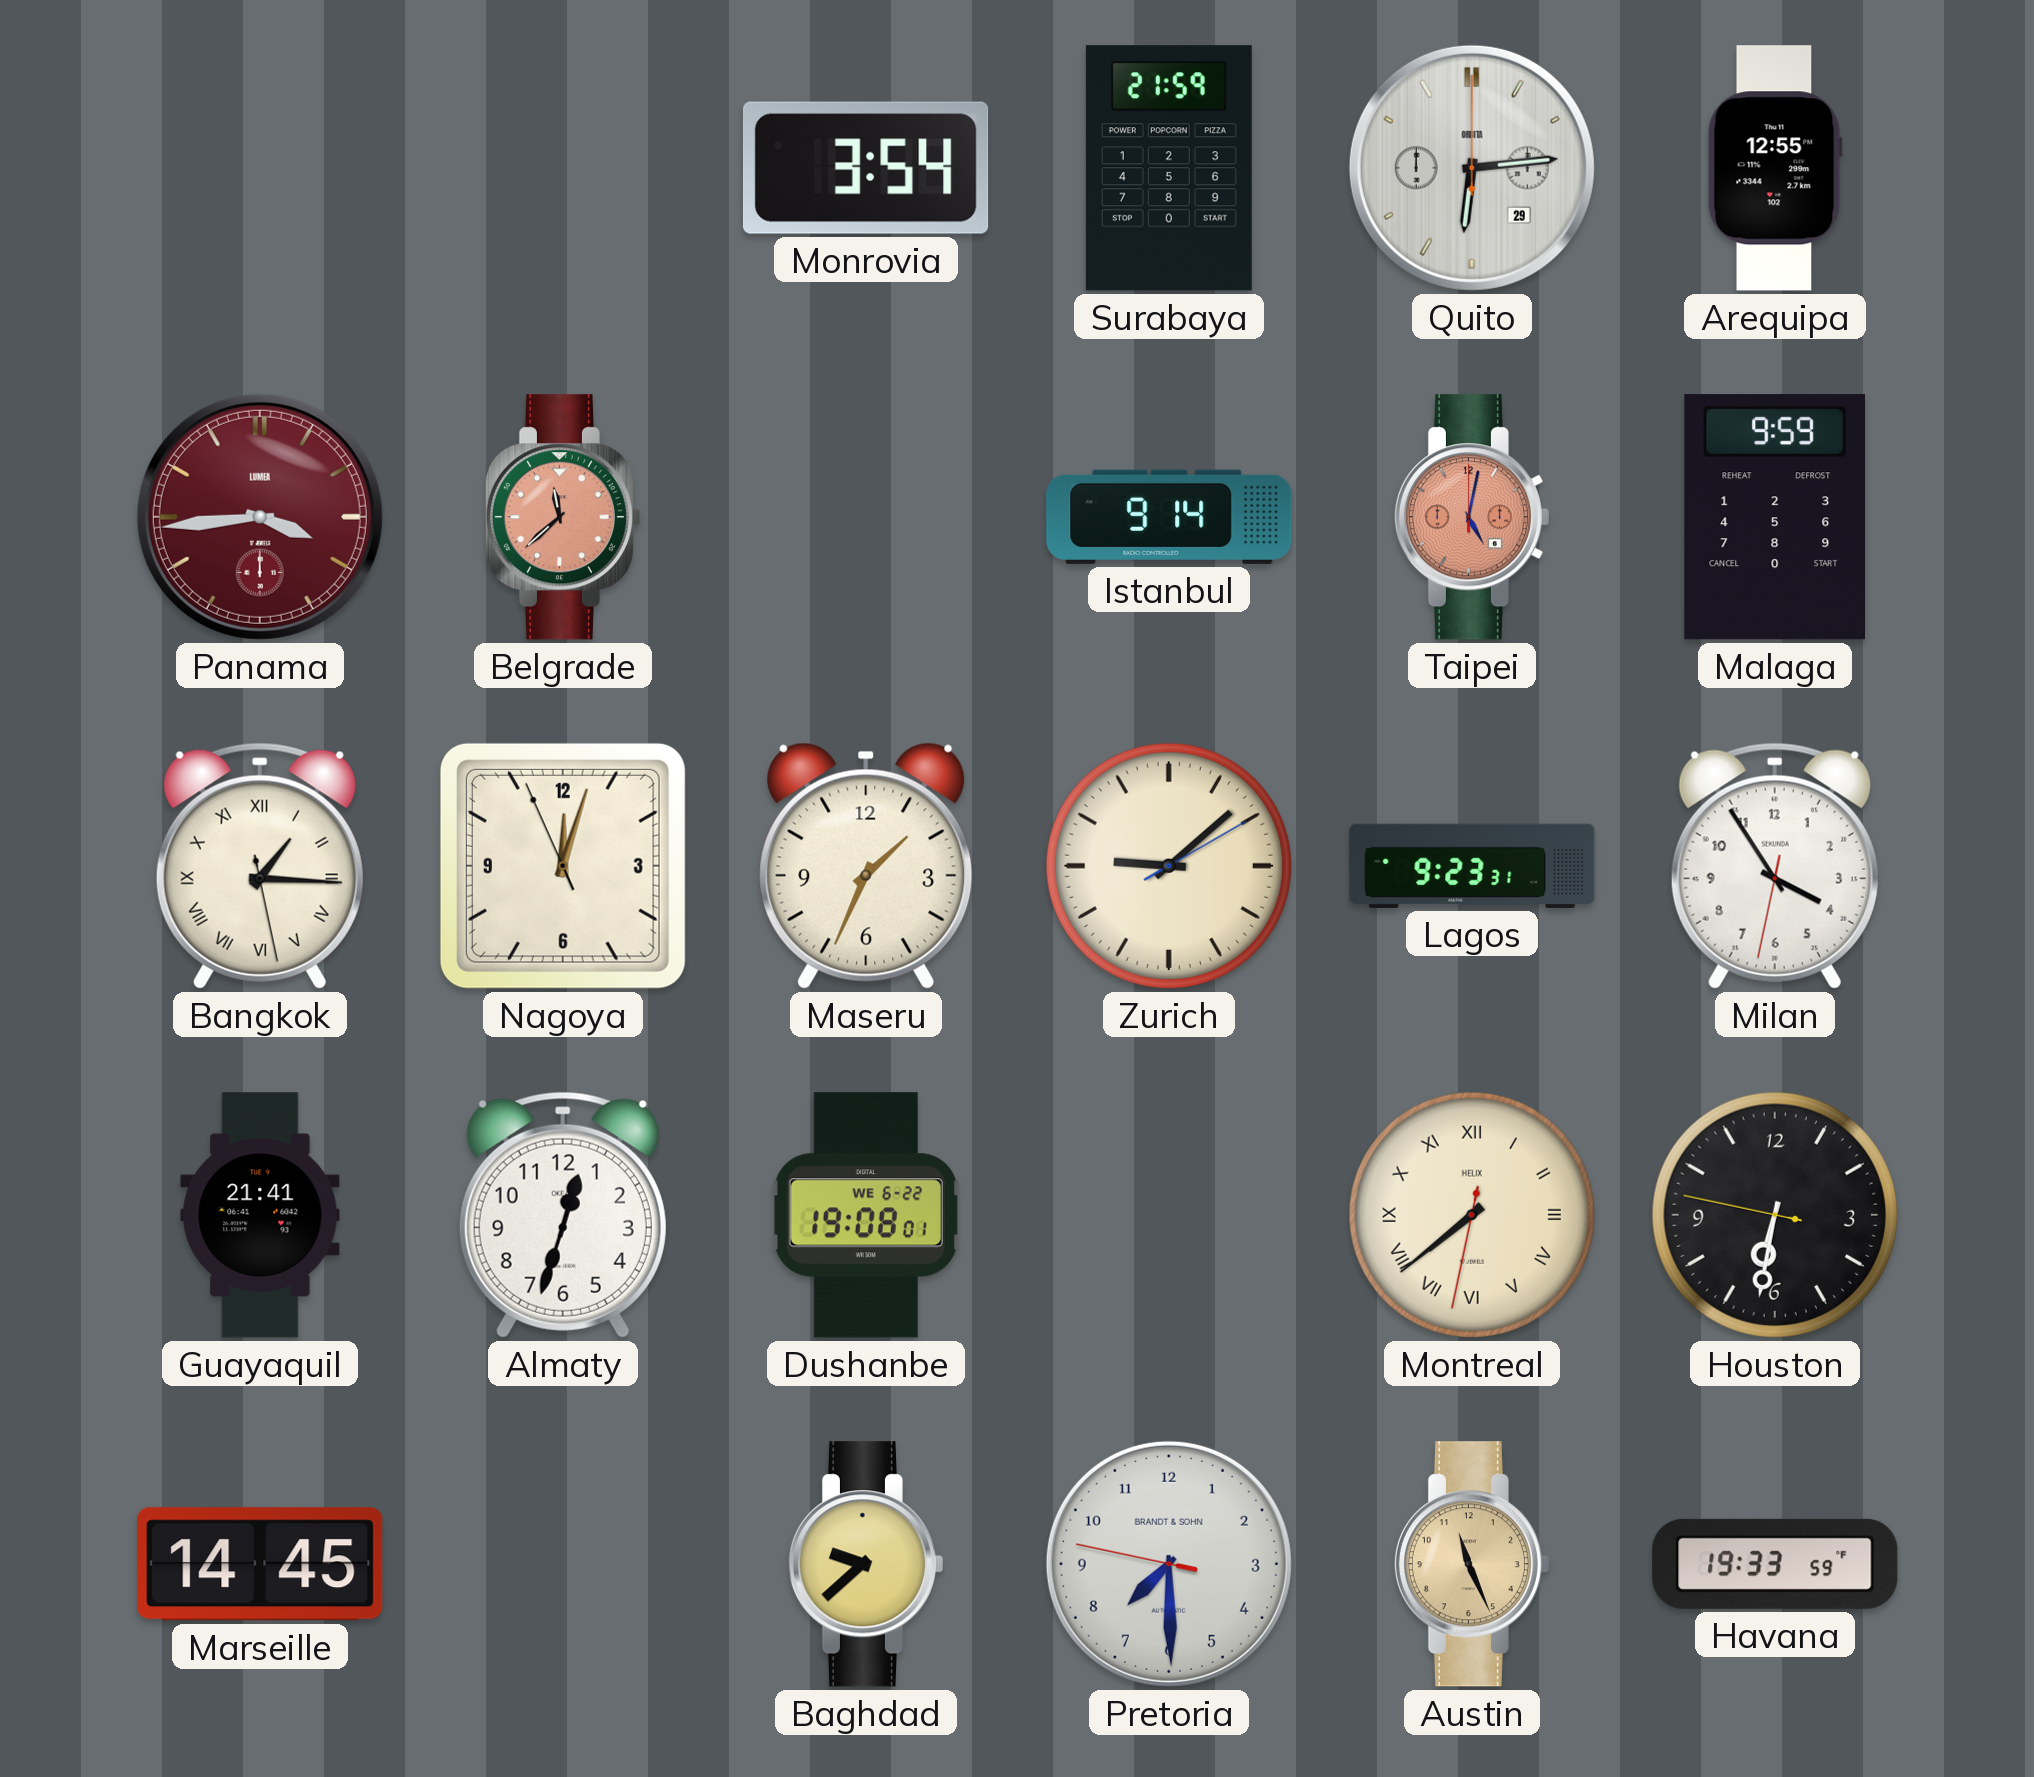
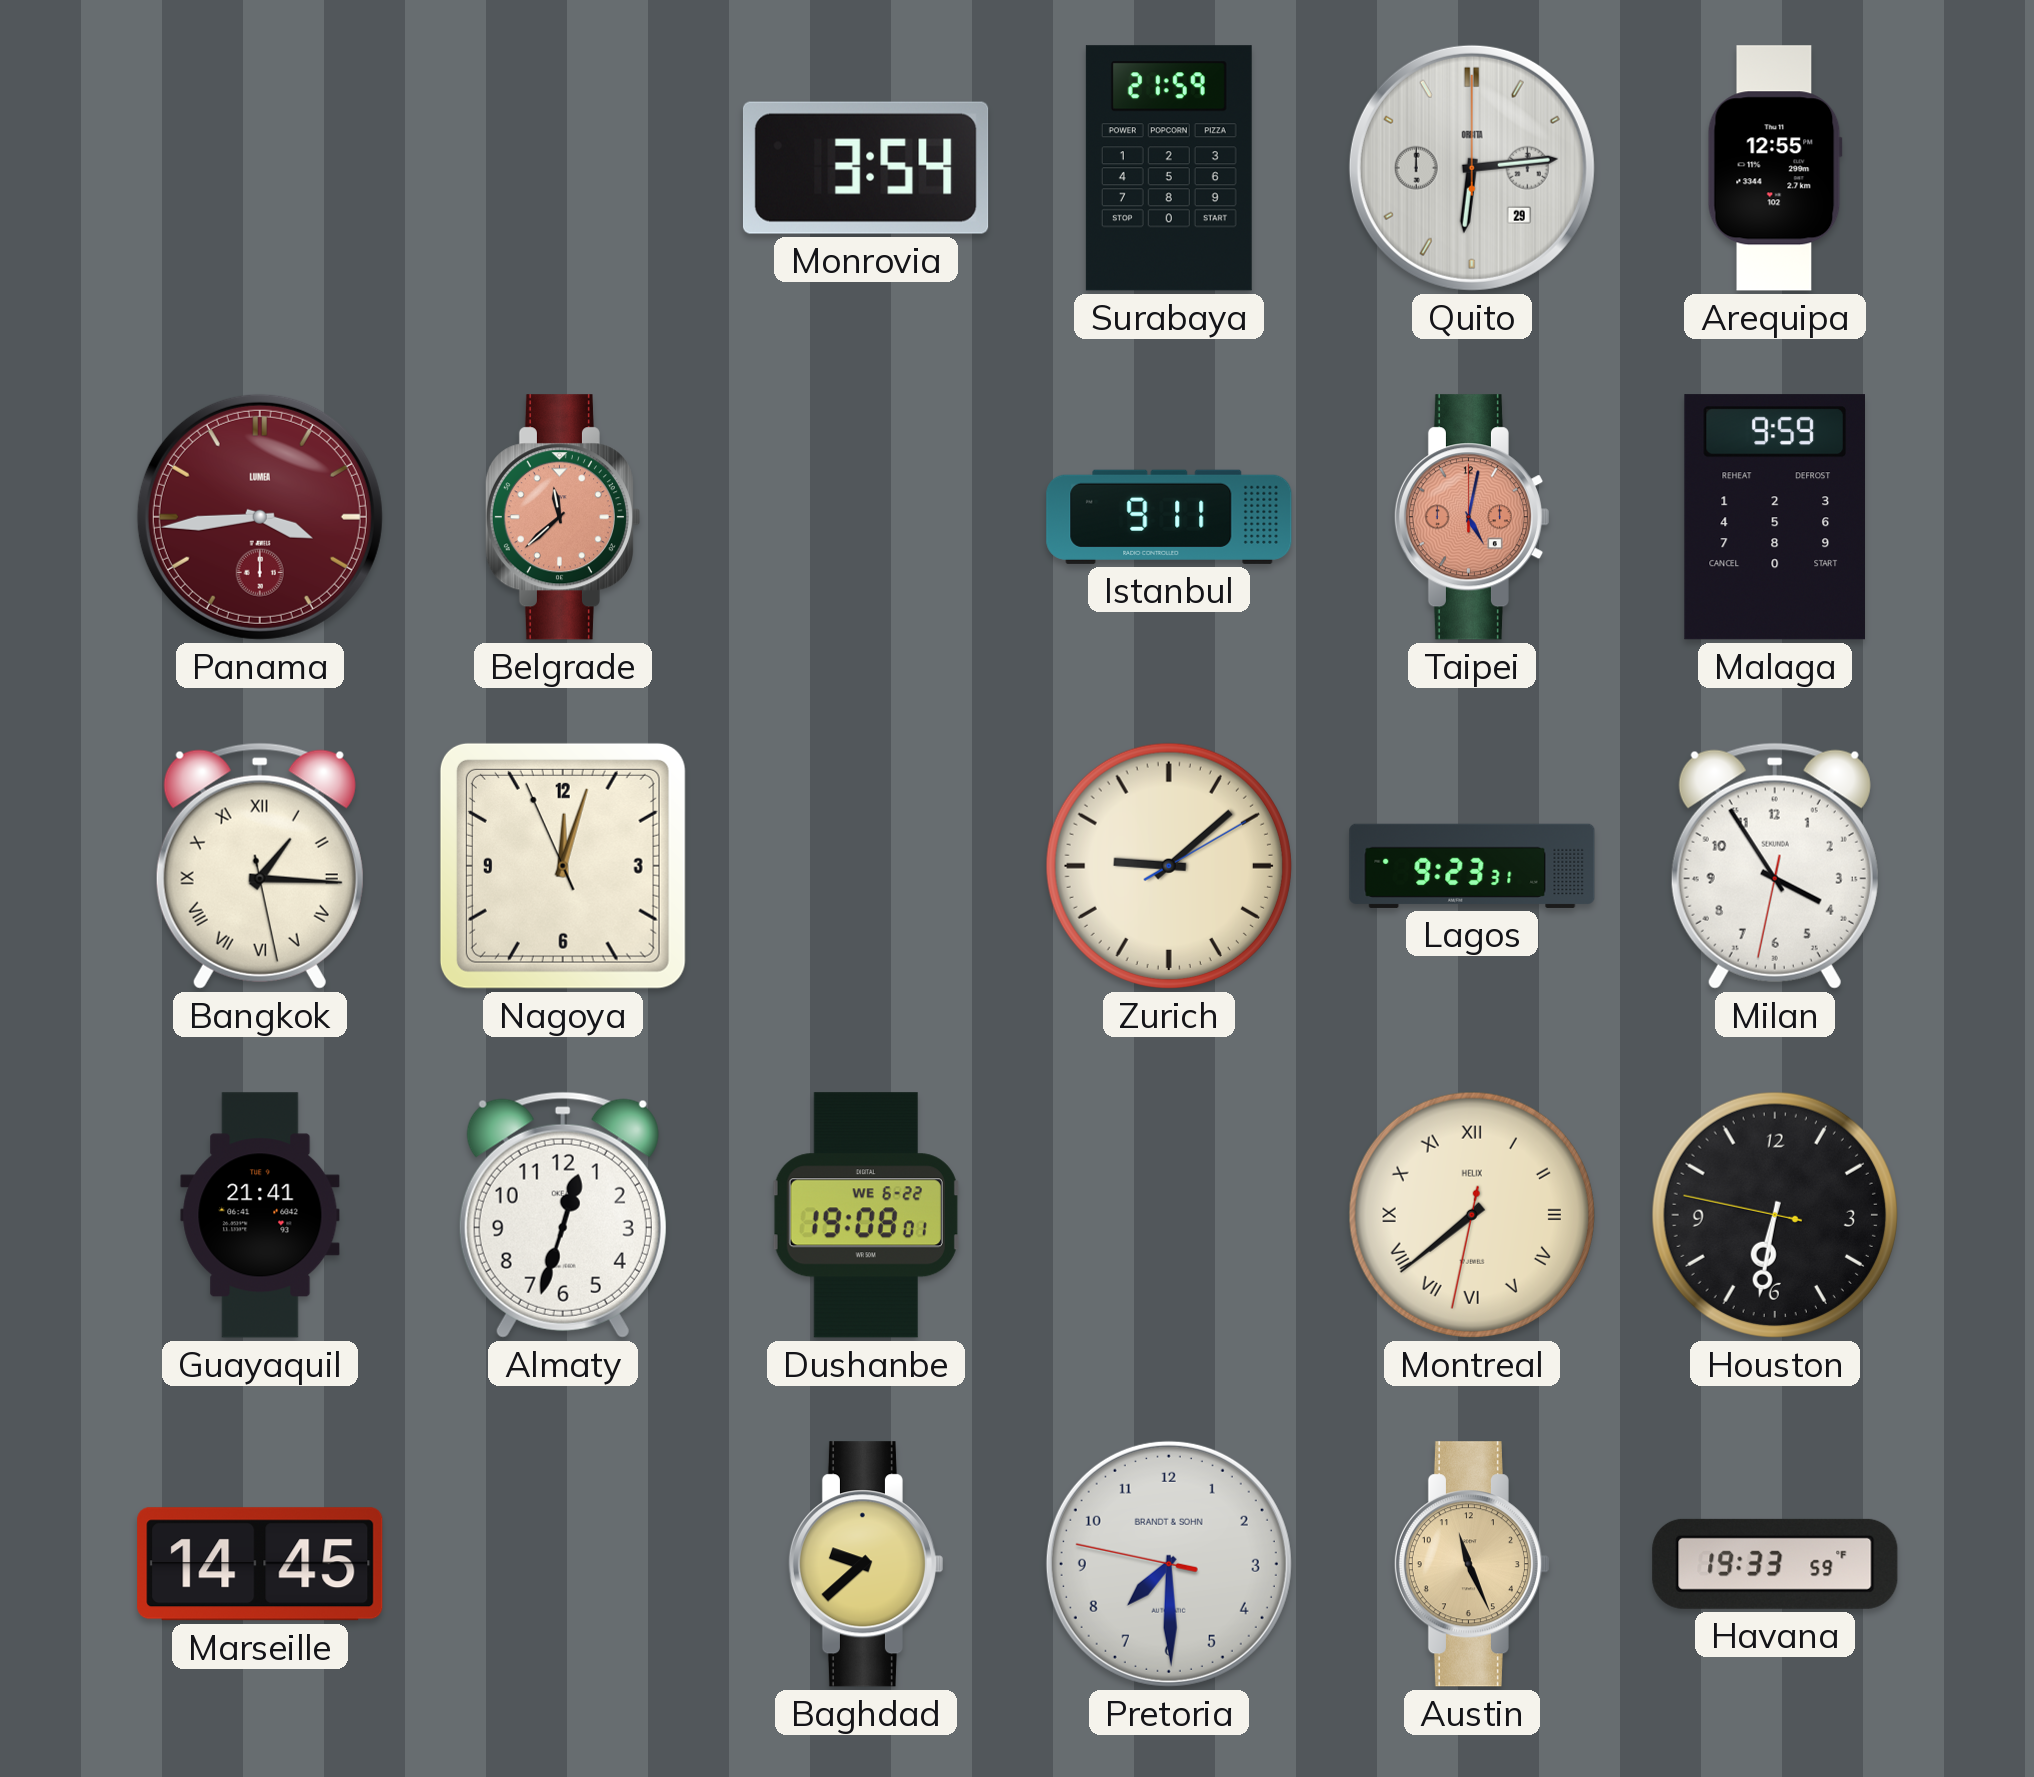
Istanbul: 9:14 -> 9:11
Maseru: 1:34 -> none
